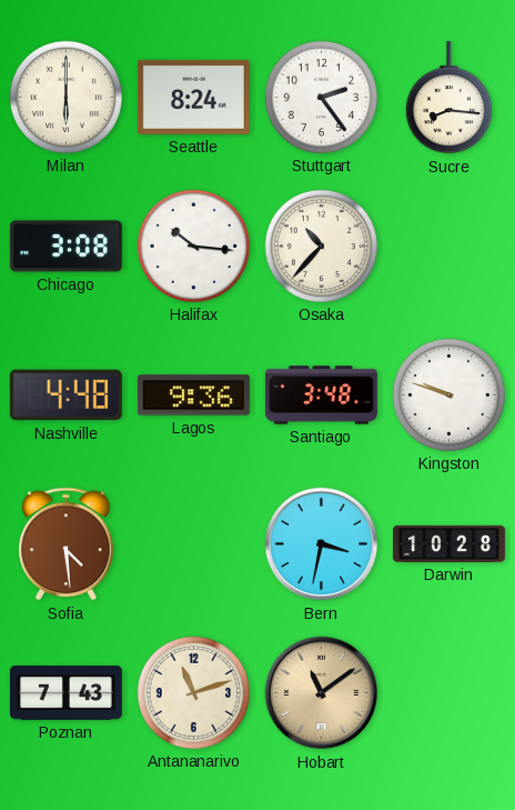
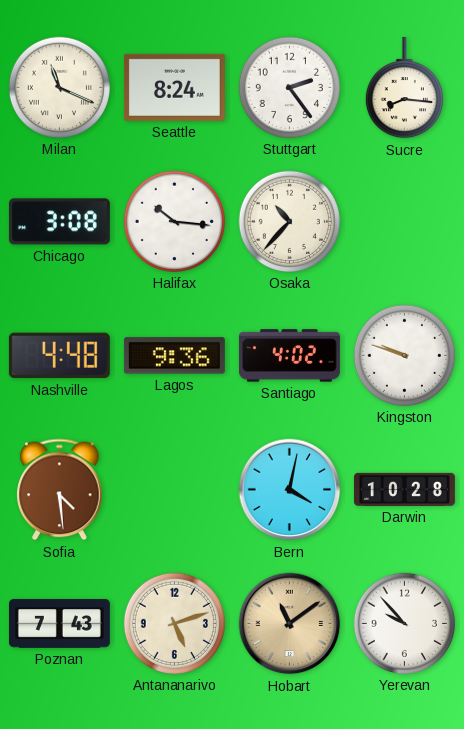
Milan: 6:00 -> 11:19
Santiago: 3:48 -> 4:02
Bern: 3:32 -> 4:02
Antananarivo: 11:12 -> 5:12
Yerevan: none -> 9:53
